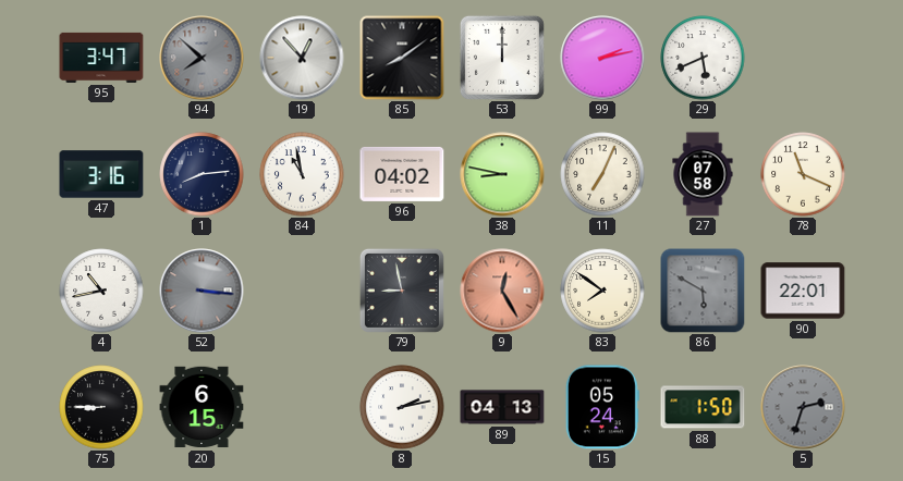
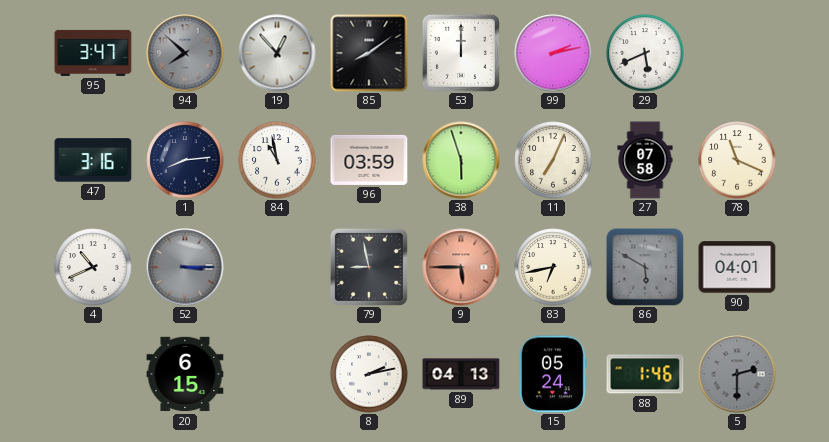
96: 04:02 -> 03:59
38: 8:47 -> 5:57
4: 10:43 -> 10:41
52: 3:16 -> 3:15
9: 12:25 -> 5:45
83: 7:51 -> 6:43
90: 22:01 -> 04:01
75: 8:45 -> none
88: 1:50 -> 1:46
5: 2:33 -> 2:30
